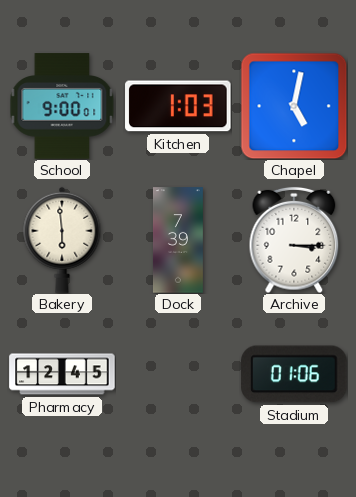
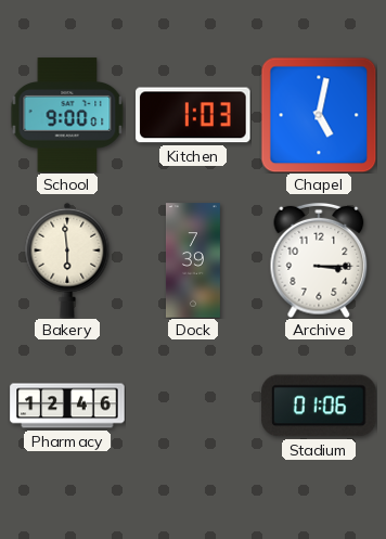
Pharmacy: 12:45 -> 12:46
